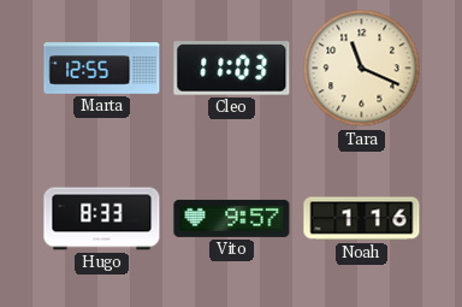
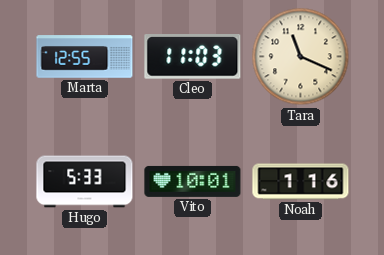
Hugo: 8:33 -> 5:33
Vito: 9:57 -> 10:01
